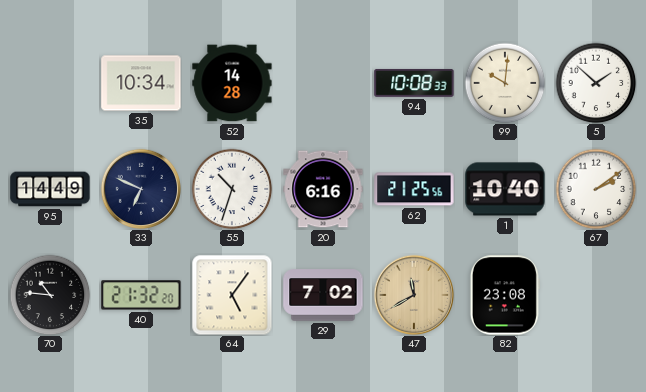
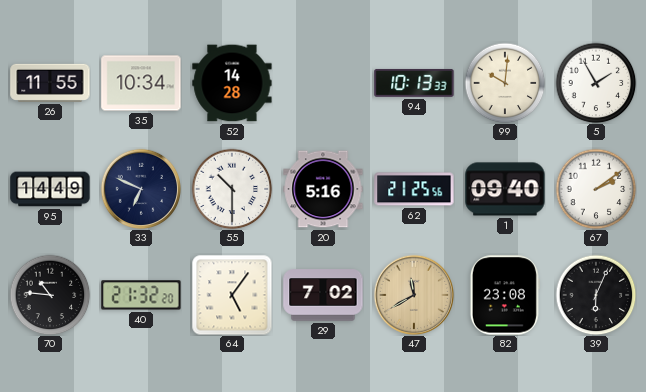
26: none -> 11:55
94: 10:08 -> 10:13
5: 1:52 -> 1:55
55: 10:33 -> 10:30
20: 6:16 -> 5:16
1: 10:40 -> 09:40
39: none -> 6:04
